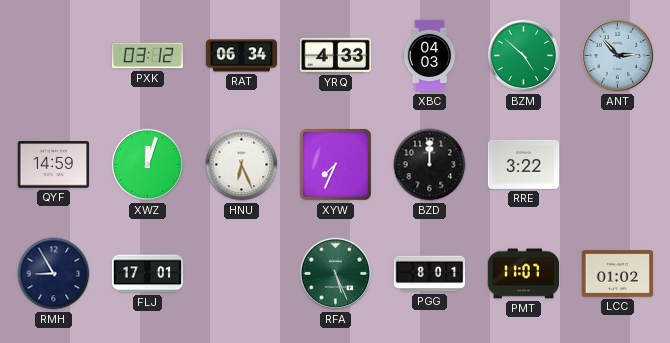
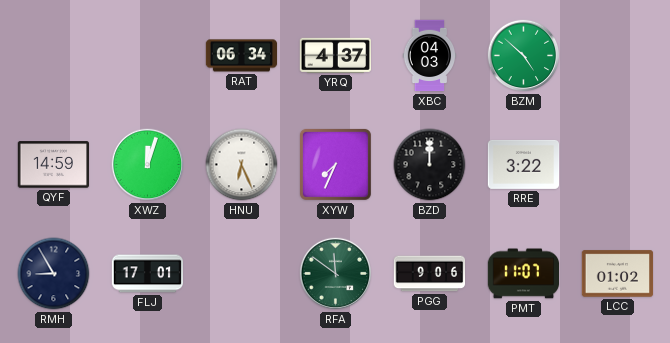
PXK: 03:12 -> none
YRQ: 4:33 -> 4:37
ANT: 2:53 -> none
RFA: 5:26 -> 11:51
PGG: 8:01 -> 9:06
